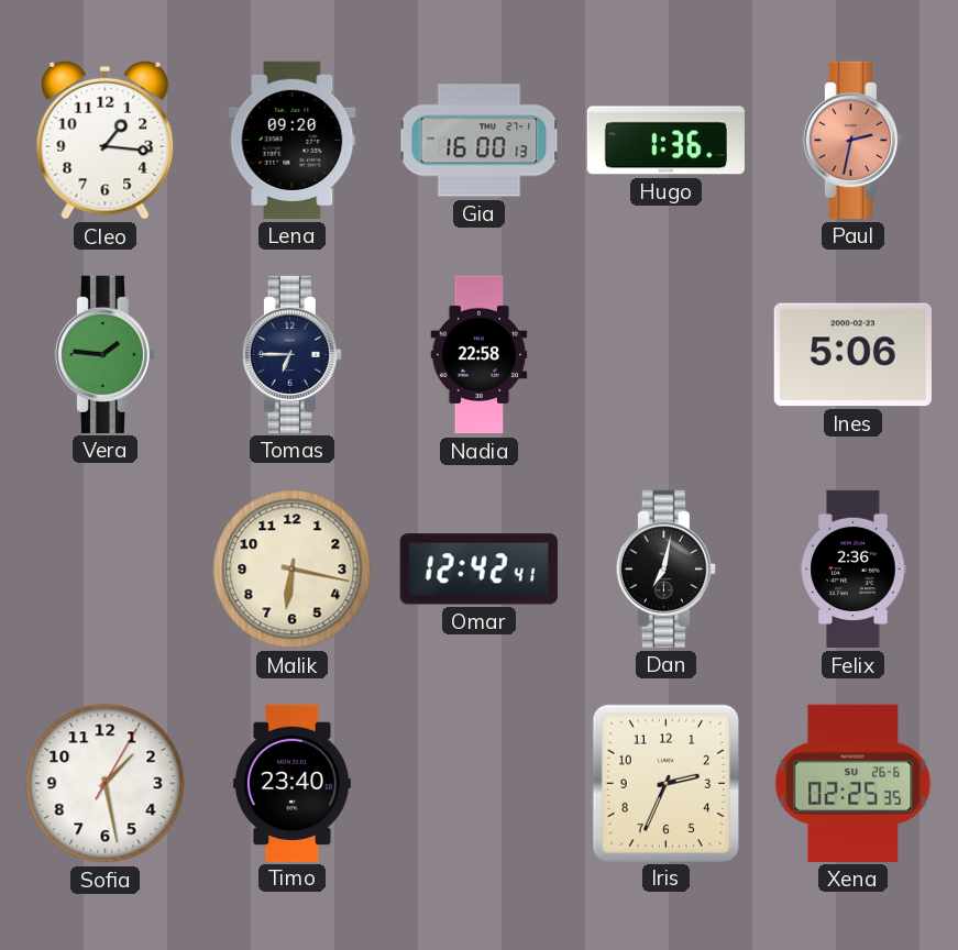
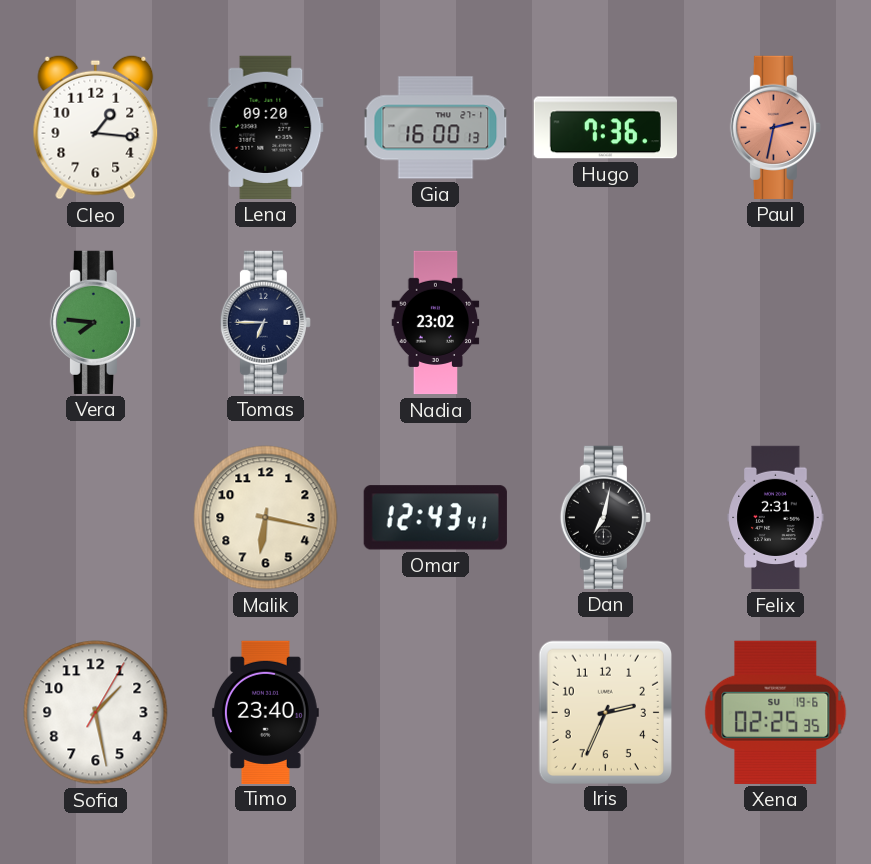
Hugo: 1:36 -> 7:36
Vera: 1:46 -> 7:46
Nadia: 22:58 -> 23:02
Ines: 5:06 -> none
Omar: 12:42 -> 12:43
Felix: 2:36 -> 2:31
Xena date: SU 26-6 -> SU 19-6
